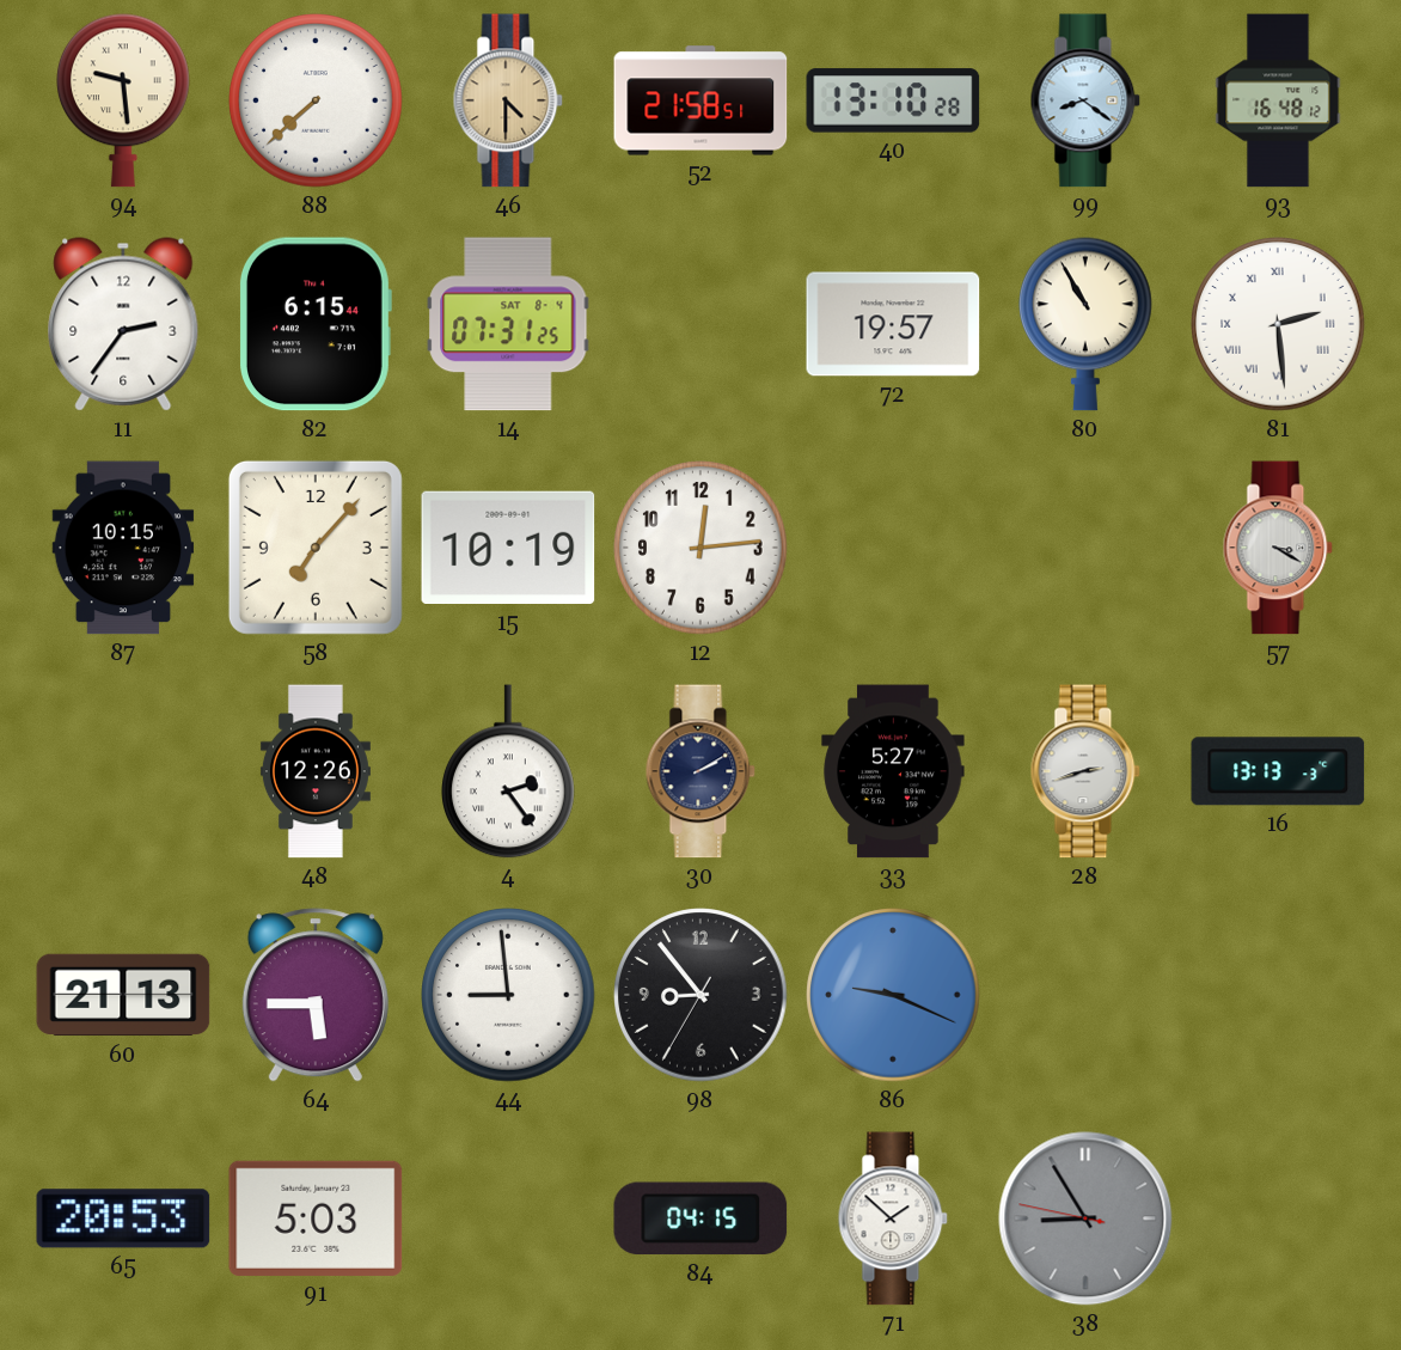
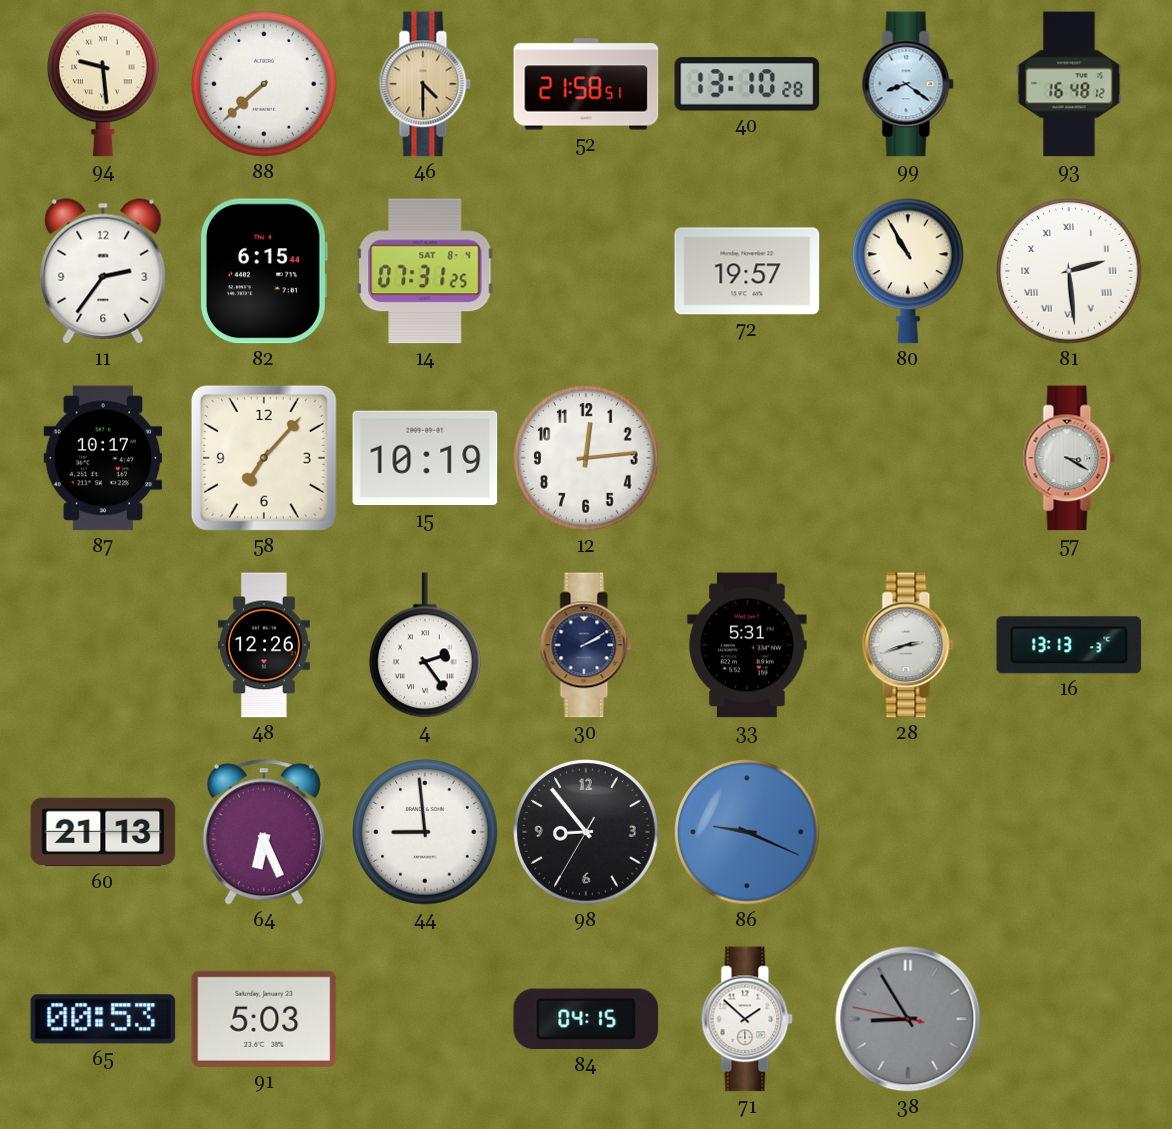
87: 10:15 -> 10:17
33: 5:27 -> 5:31
64: 5:45 -> 6:26
65: 20:53 -> 00:53
